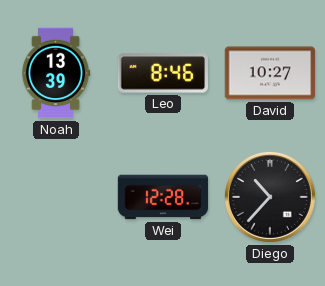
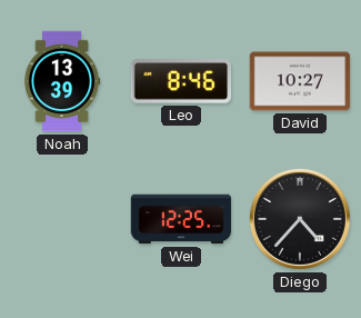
Wei: 12:28 -> 12:25
Diego: 10:37 -> 4:37
